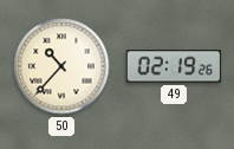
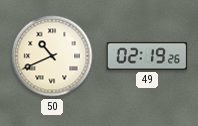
50: 10:37 -> 10:41
